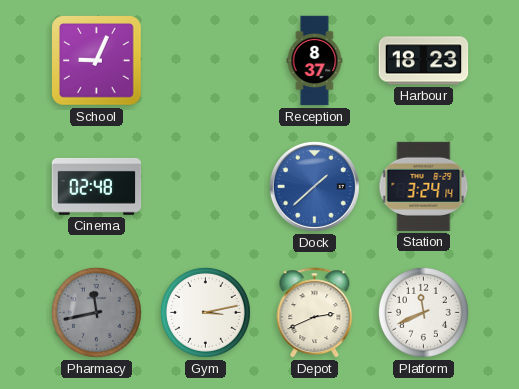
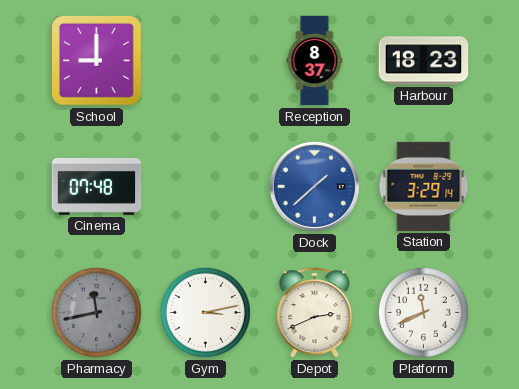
School: 9:04 -> 9:00
Cinema: 02:48 -> 07:48
Station: 3:24 -> 3:29
